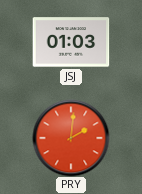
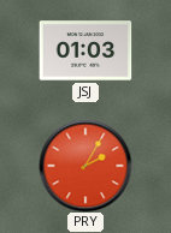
PRY: 2:01 -> 2:05
